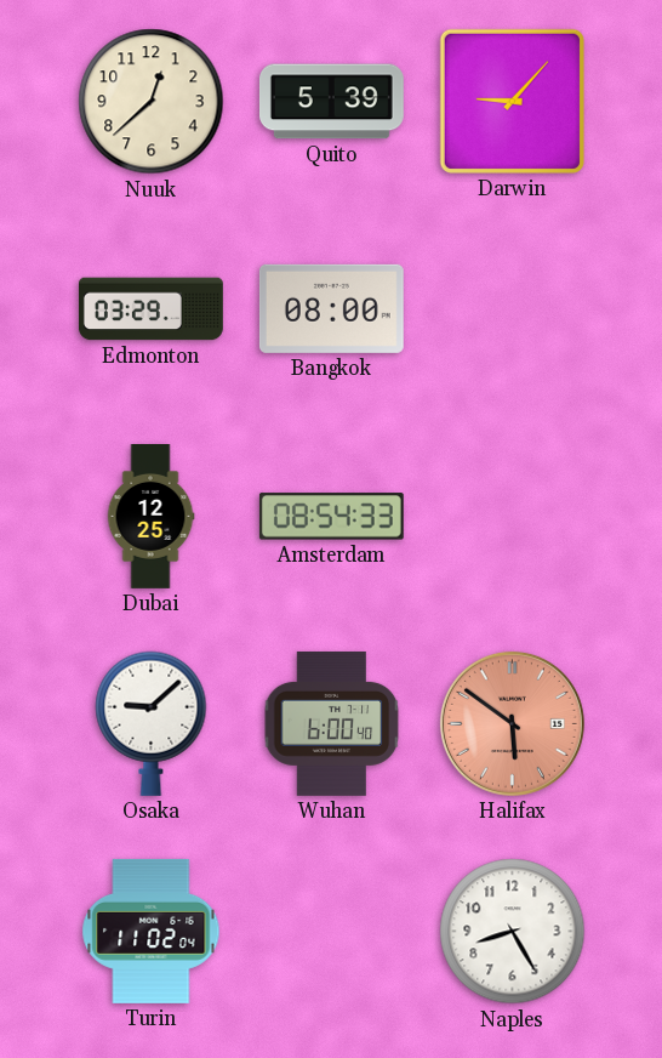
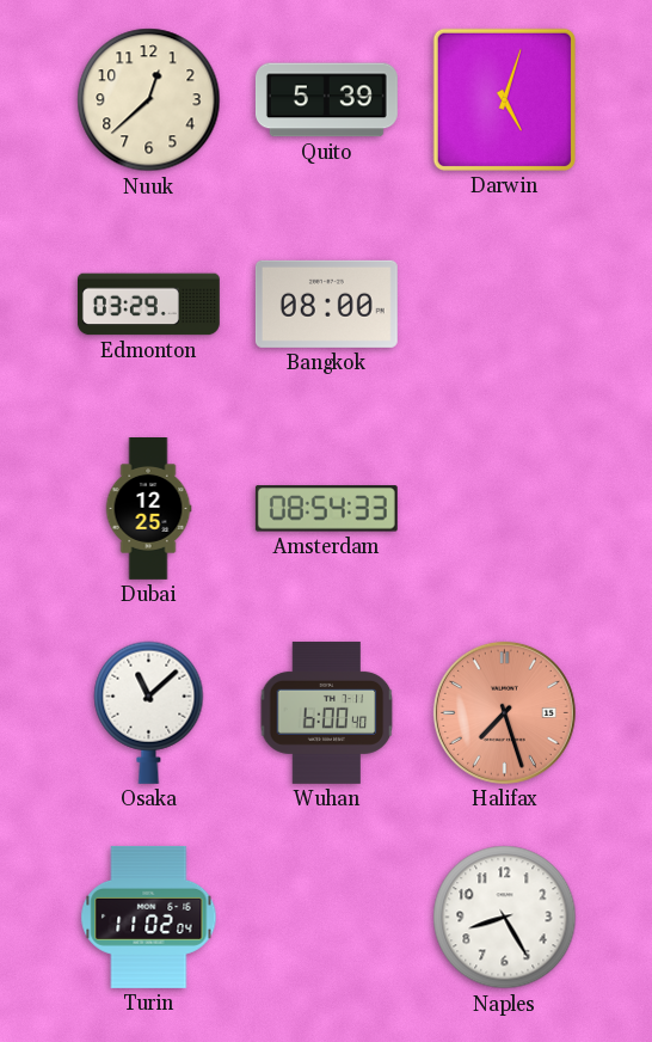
Darwin: 9:07 -> 5:03
Osaka: 9:08 -> 11:08
Halifax: 5:51 -> 7:27
